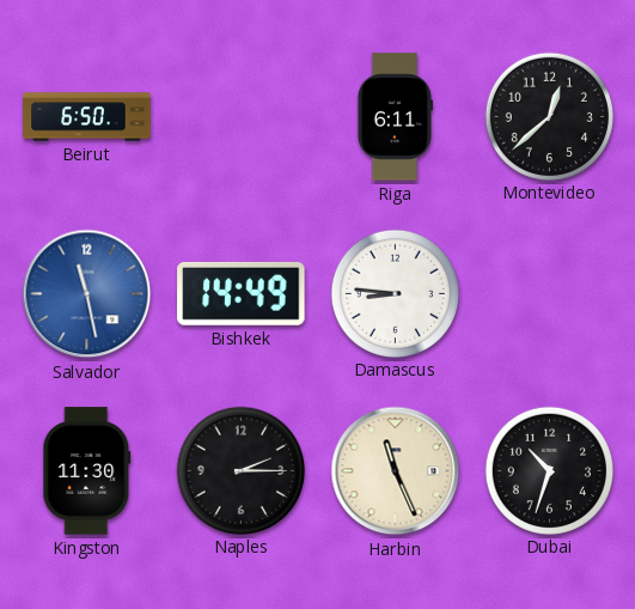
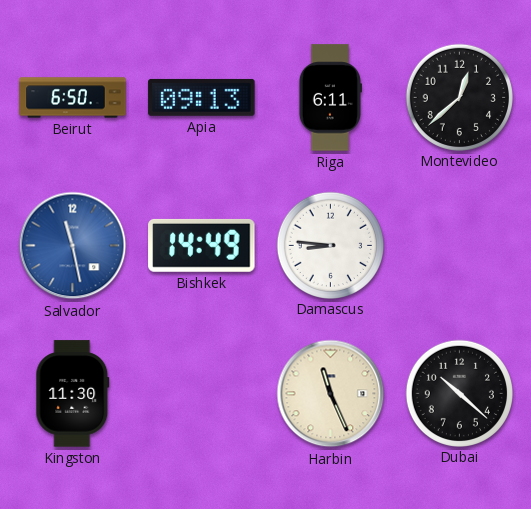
Apia: none -> 09:13
Naples: 2:15 -> none
Dubai: 10:33 -> 10:22
